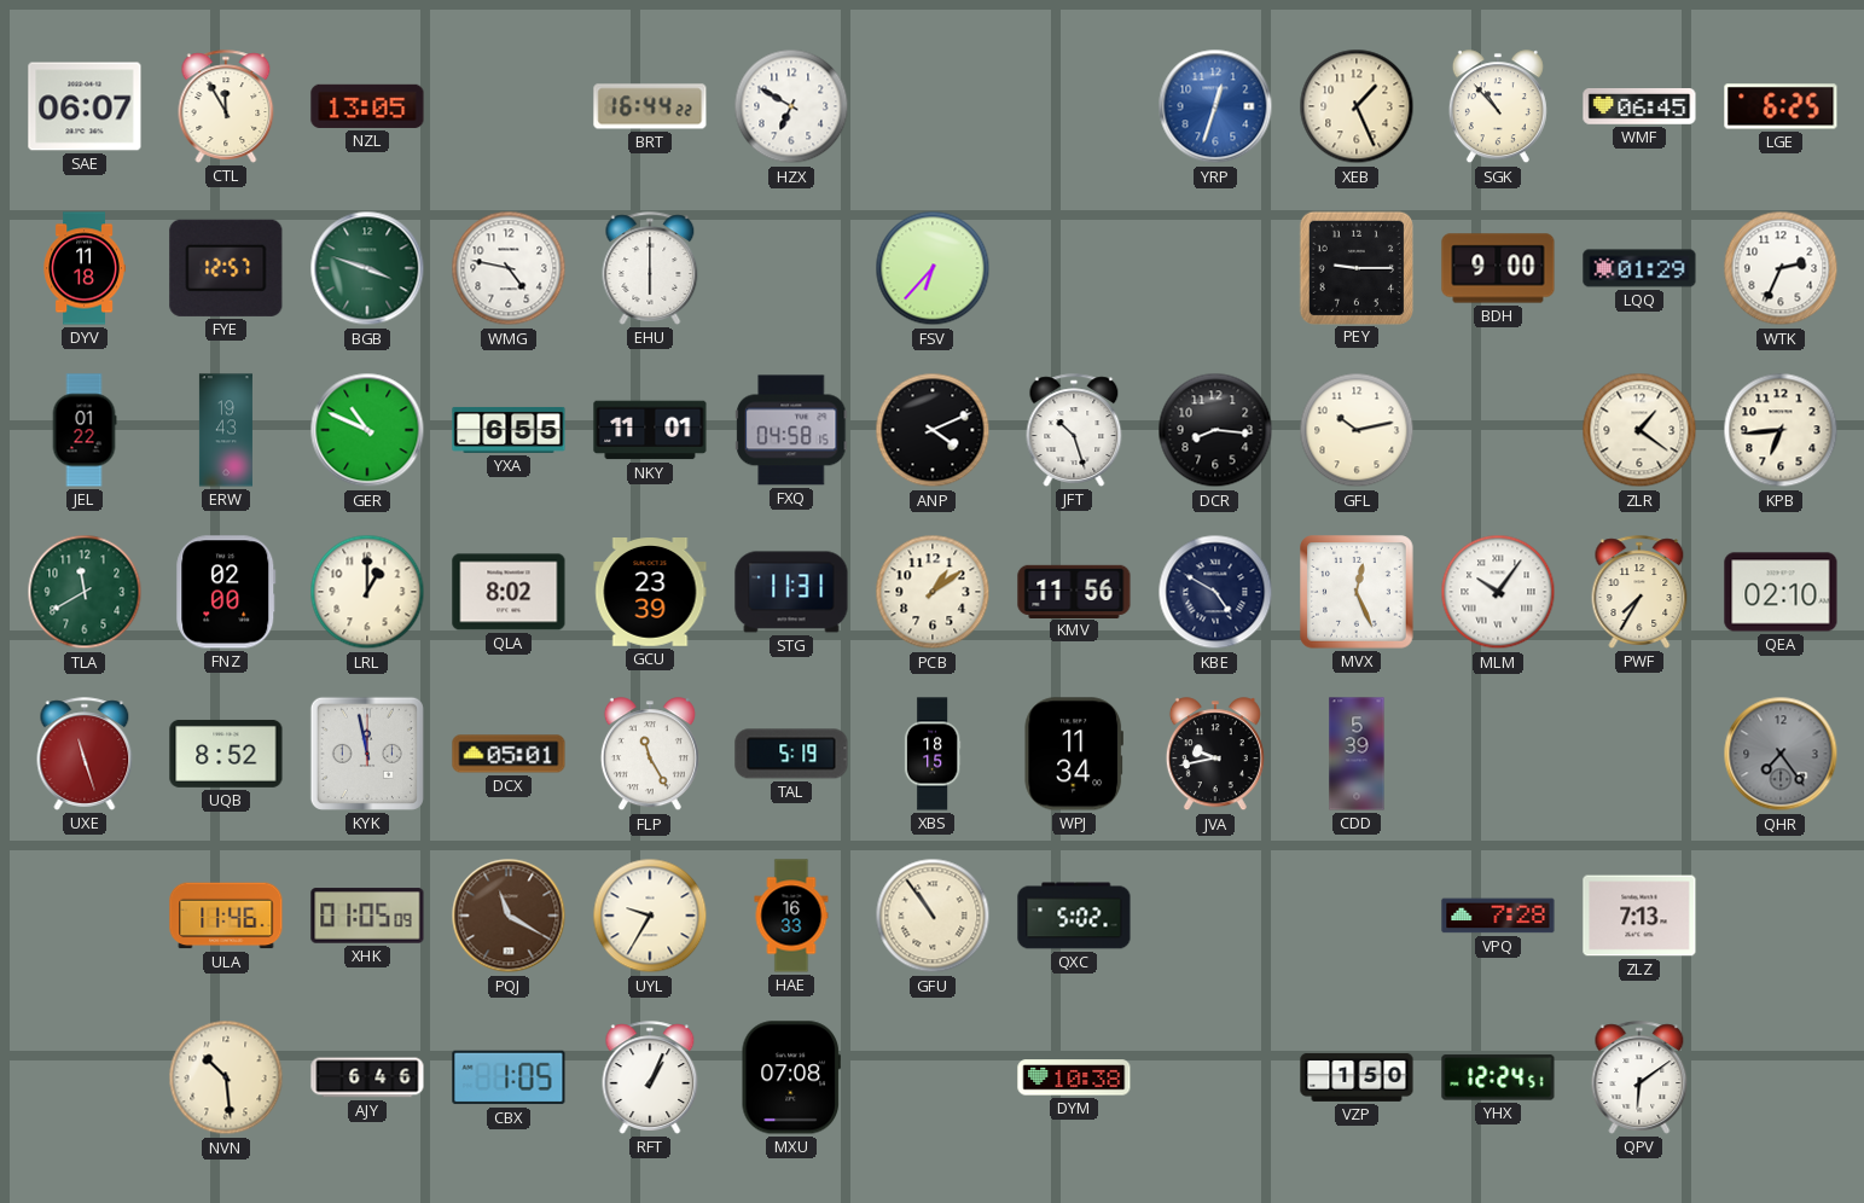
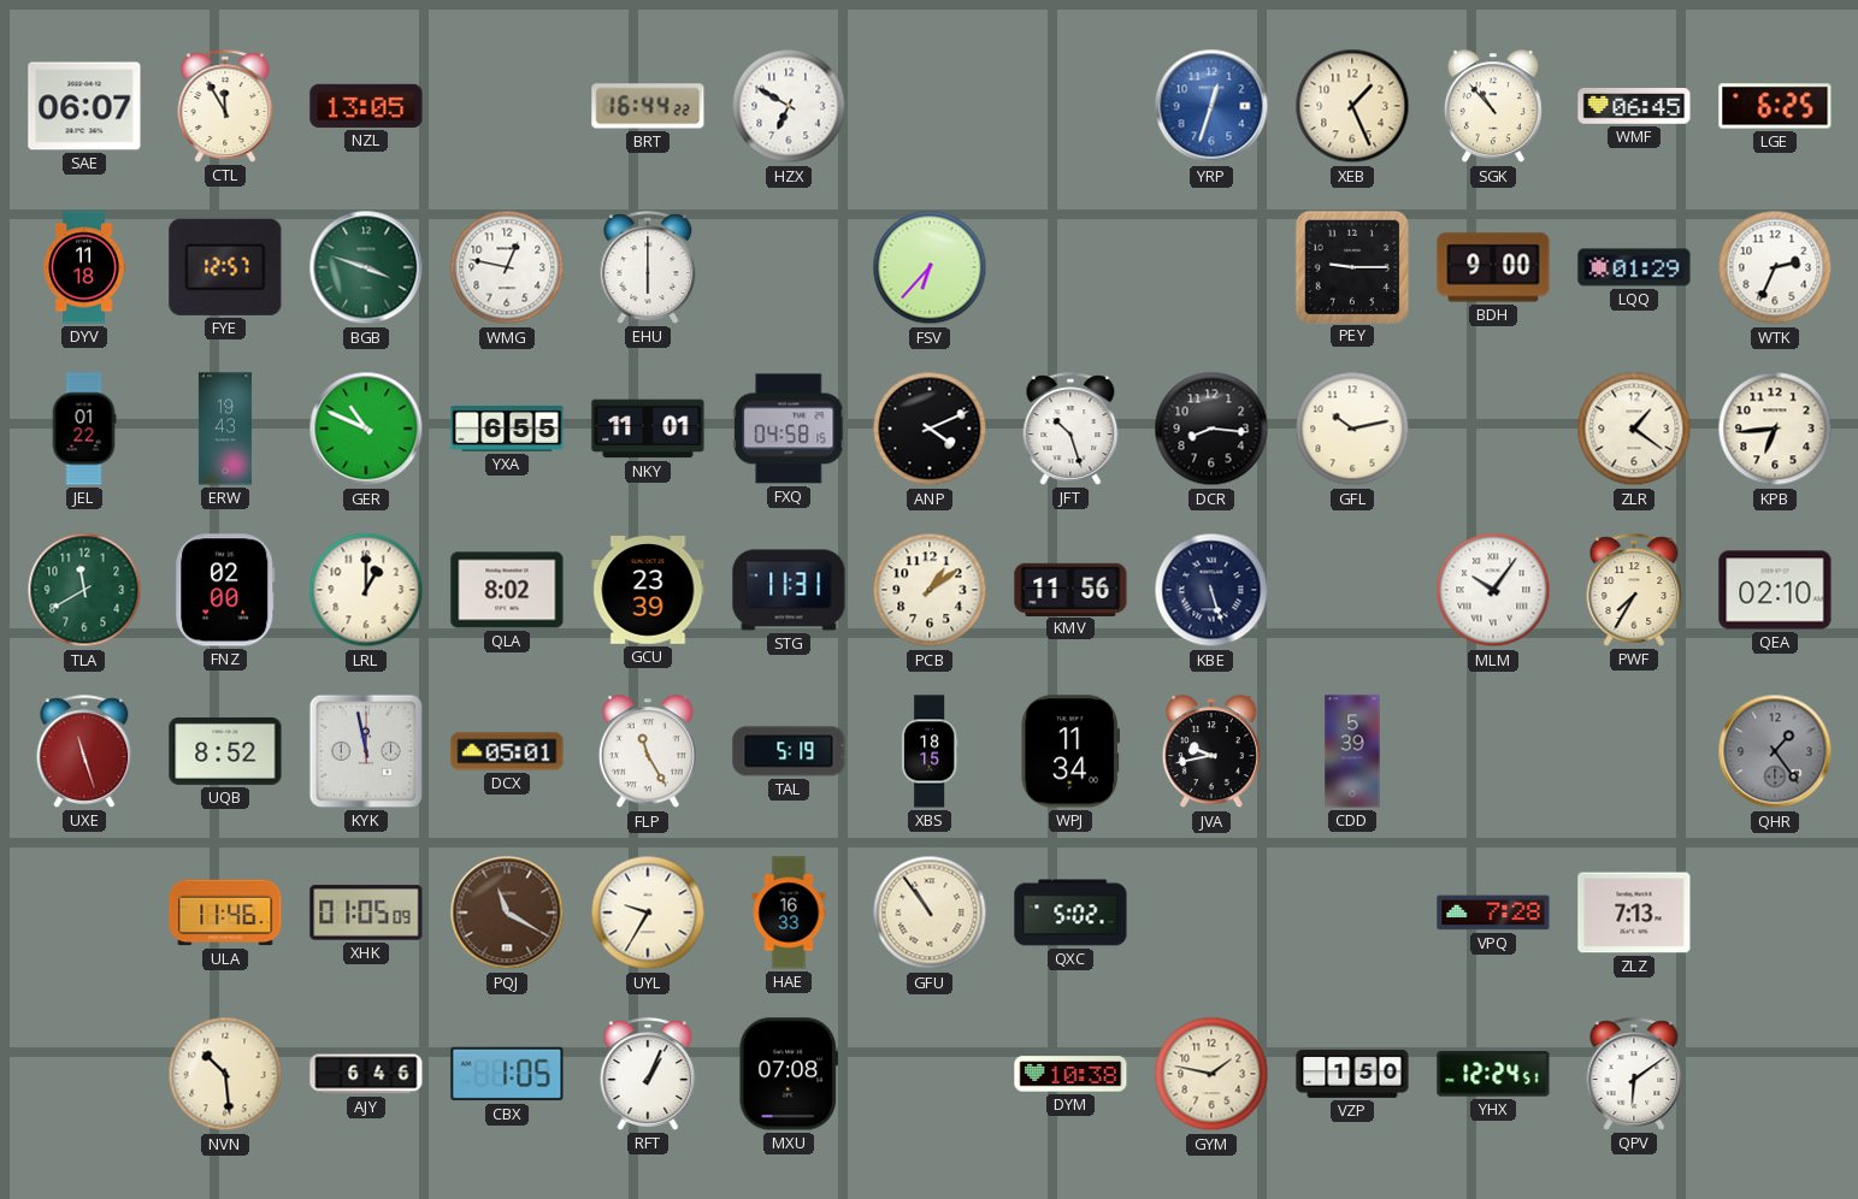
WMG: 4:47 -> 12:47
KBE: 4:50 -> 5:27
MVX: 12:26 -> none
QHR: 7:24 -> 1:24
GYM: none -> 1:47
